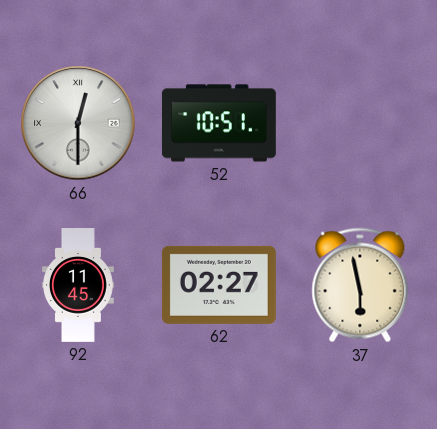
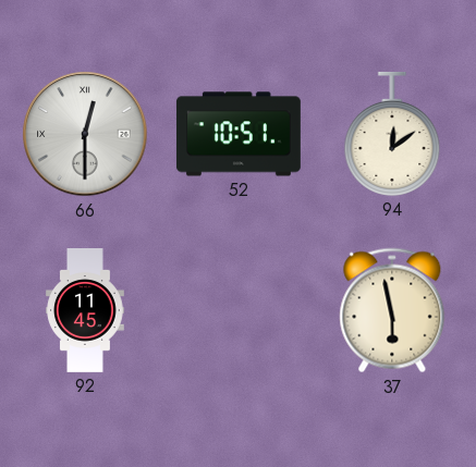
94: none -> 12:09
62: 02:27 -> none
